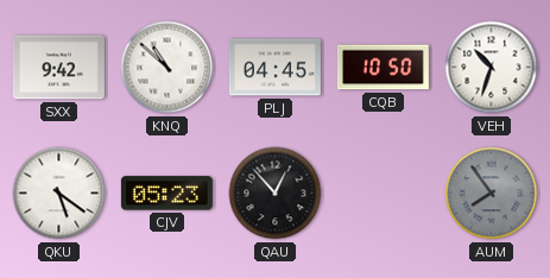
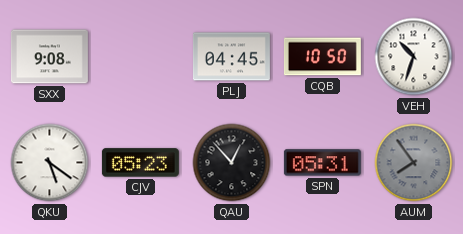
SXX: 9:42 -> 9:08
KNQ: 10:52 -> none
SPN: none -> 05:31
